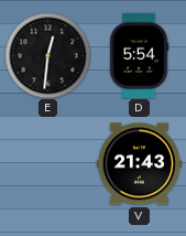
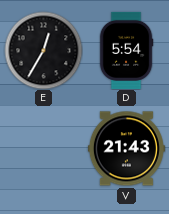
E: 12:31 -> 12:35
